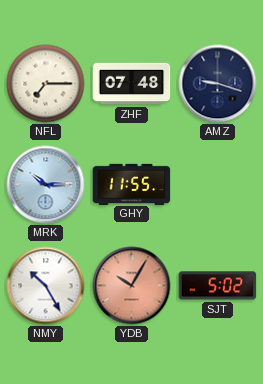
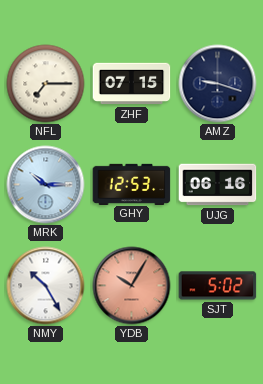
ZHF: 07:48 -> 07:15
GHY: 11:55 -> 12:53
UJG: none -> 06:16
